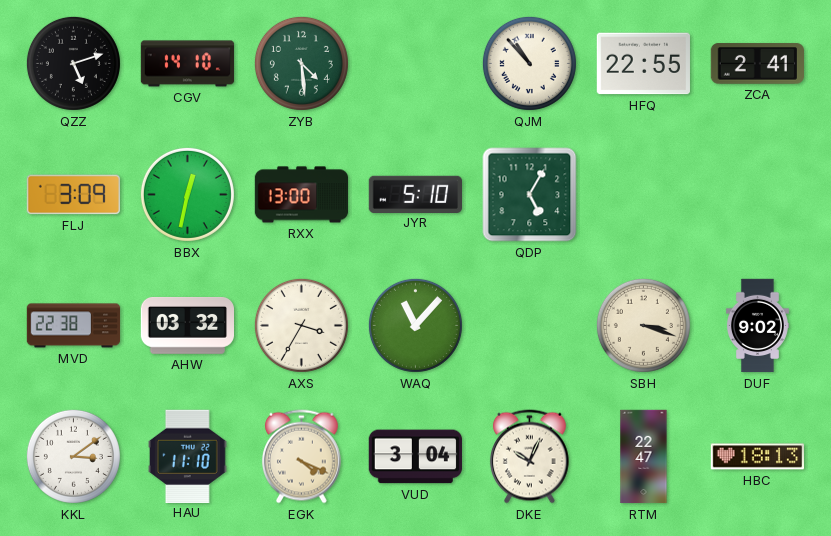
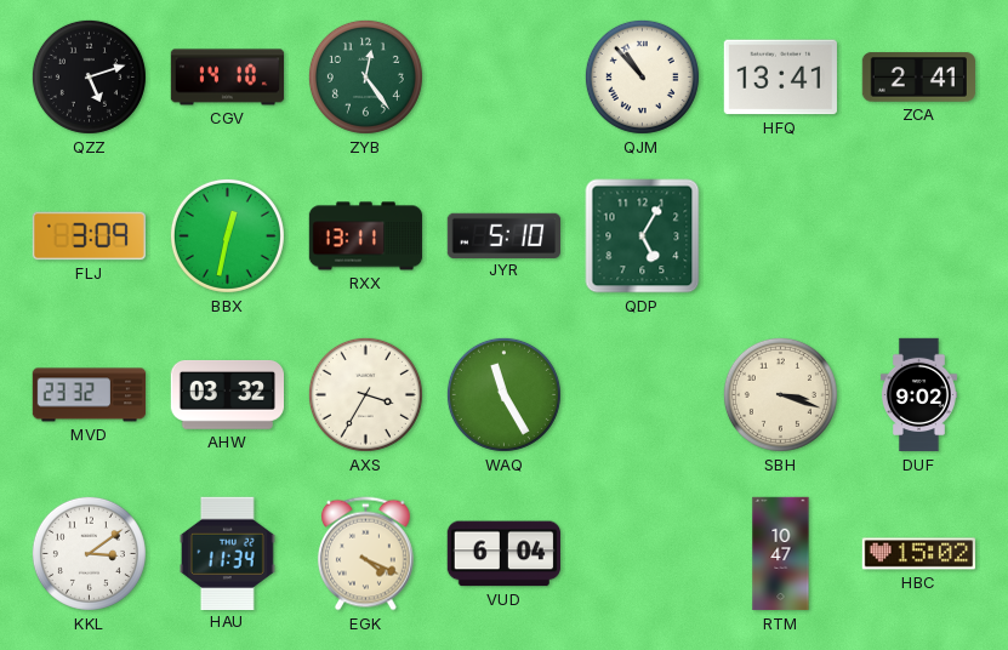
ZYB: 4:29 -> 12:24
HFQ: 22:55 -> 13:41
RXX: 13:00 -> 13:11
MVD: 22:38 -> 23:32
WAQ: 11:07 -> 11:25
HAU: 11:10 -> 11:34
VUD: 3:04 -> 6:04
DKE: 10:04 -> none
RTM: 22:47 -> 10:47
HBC: 18:13 -> 15:02
